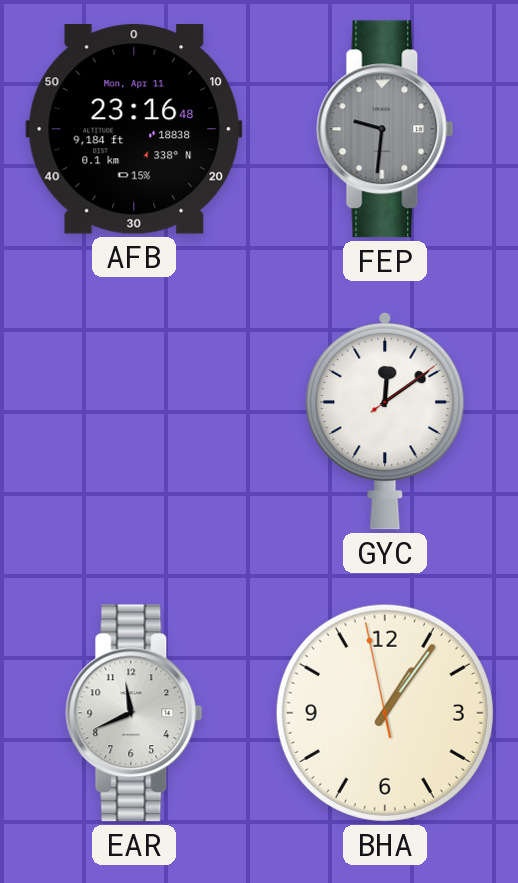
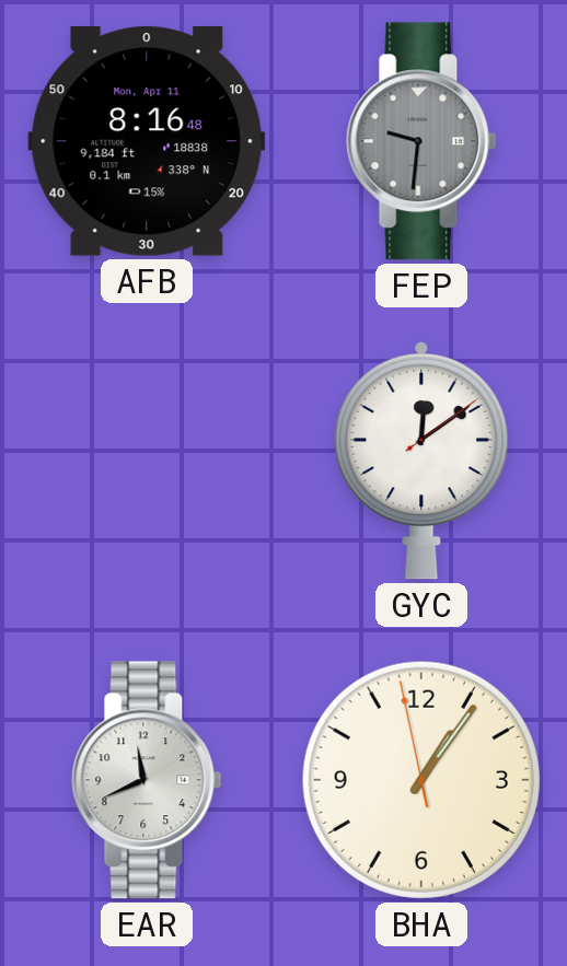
AFB: 23:16 -> 8:16
